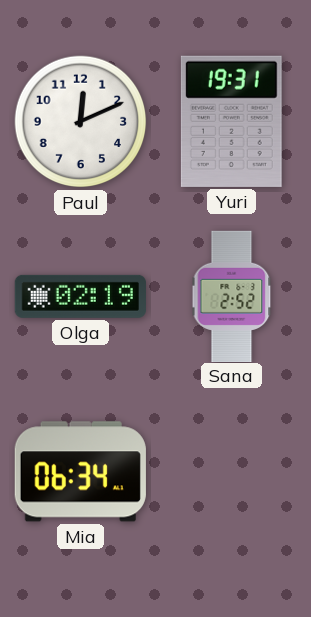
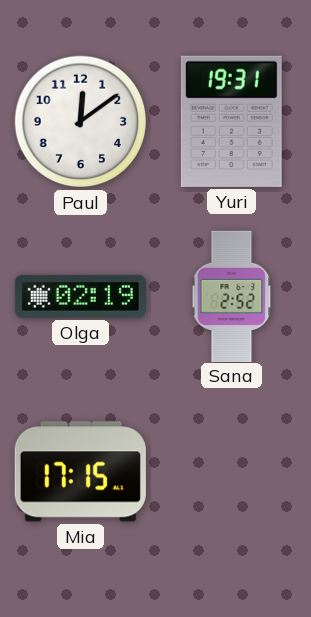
Paul: 12:11 -> 12:09
Mia: 06:34 -> 17:15
